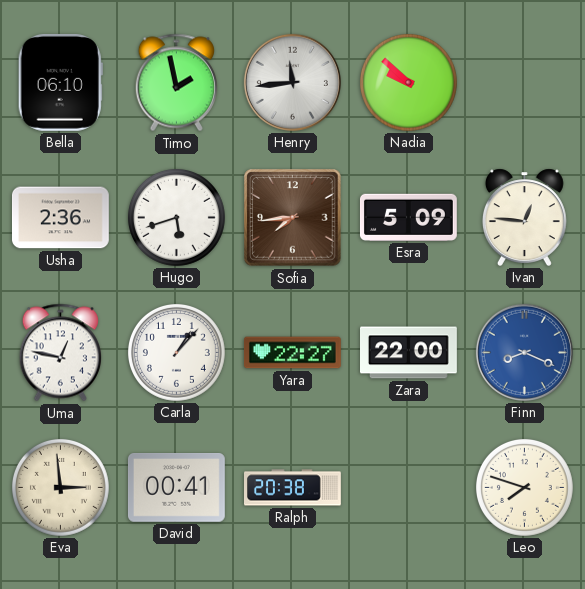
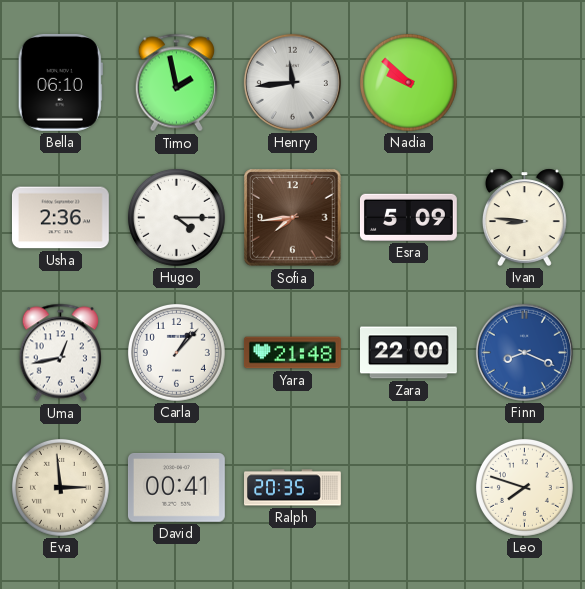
Hugo: 5:42 -> 4:15
Ivan: 12:46 -> 8:46
Uma: 12:47 -> 12:43
Yara: 22:27 -> 21:48
Ralph: 20:38 -> 20:35
